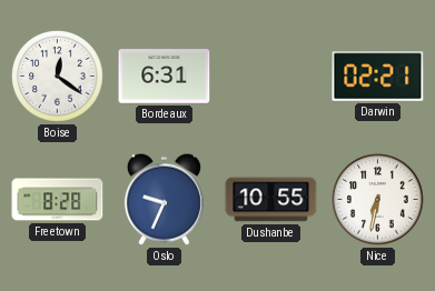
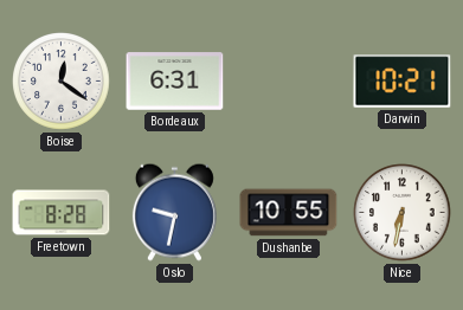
Darwin: 02:21 -> 10:21
Oslo: 9:34 -> 9:32
